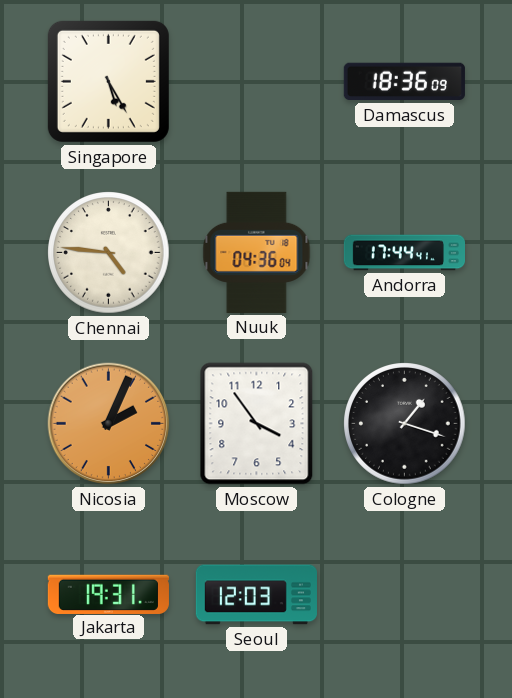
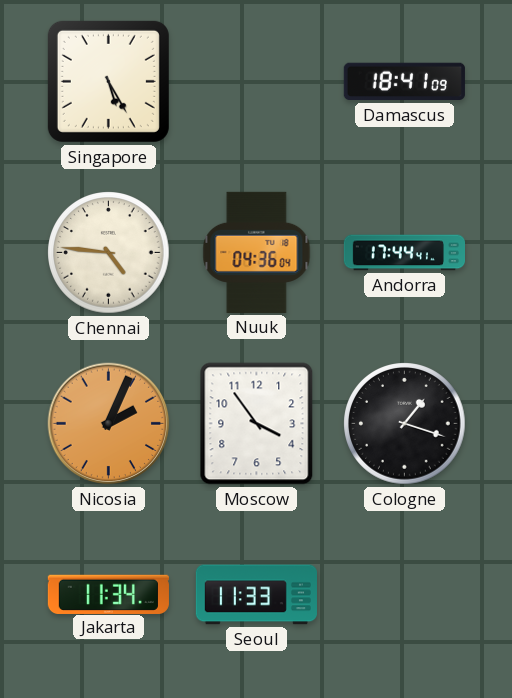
Damascus: 18:36 -> 18:41
Jakarta: 19:31 -> 11:34
Seoul: 12:03 -> 11:33
